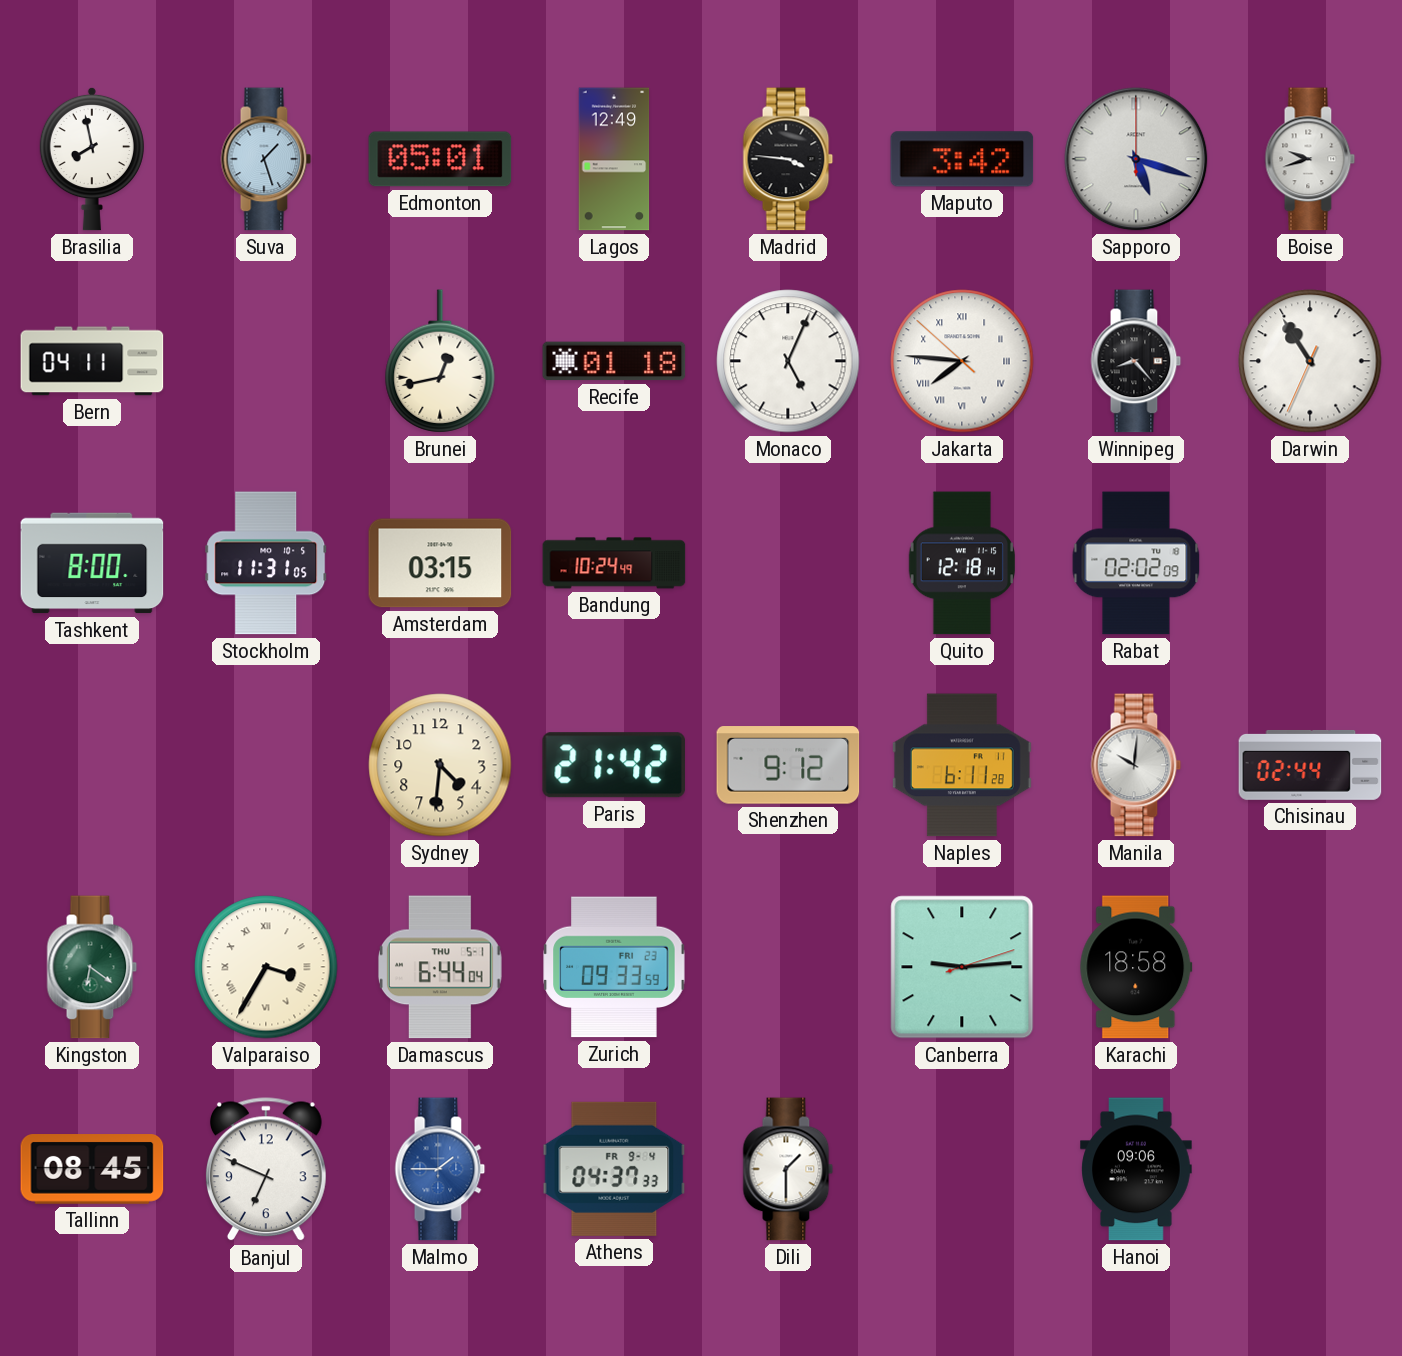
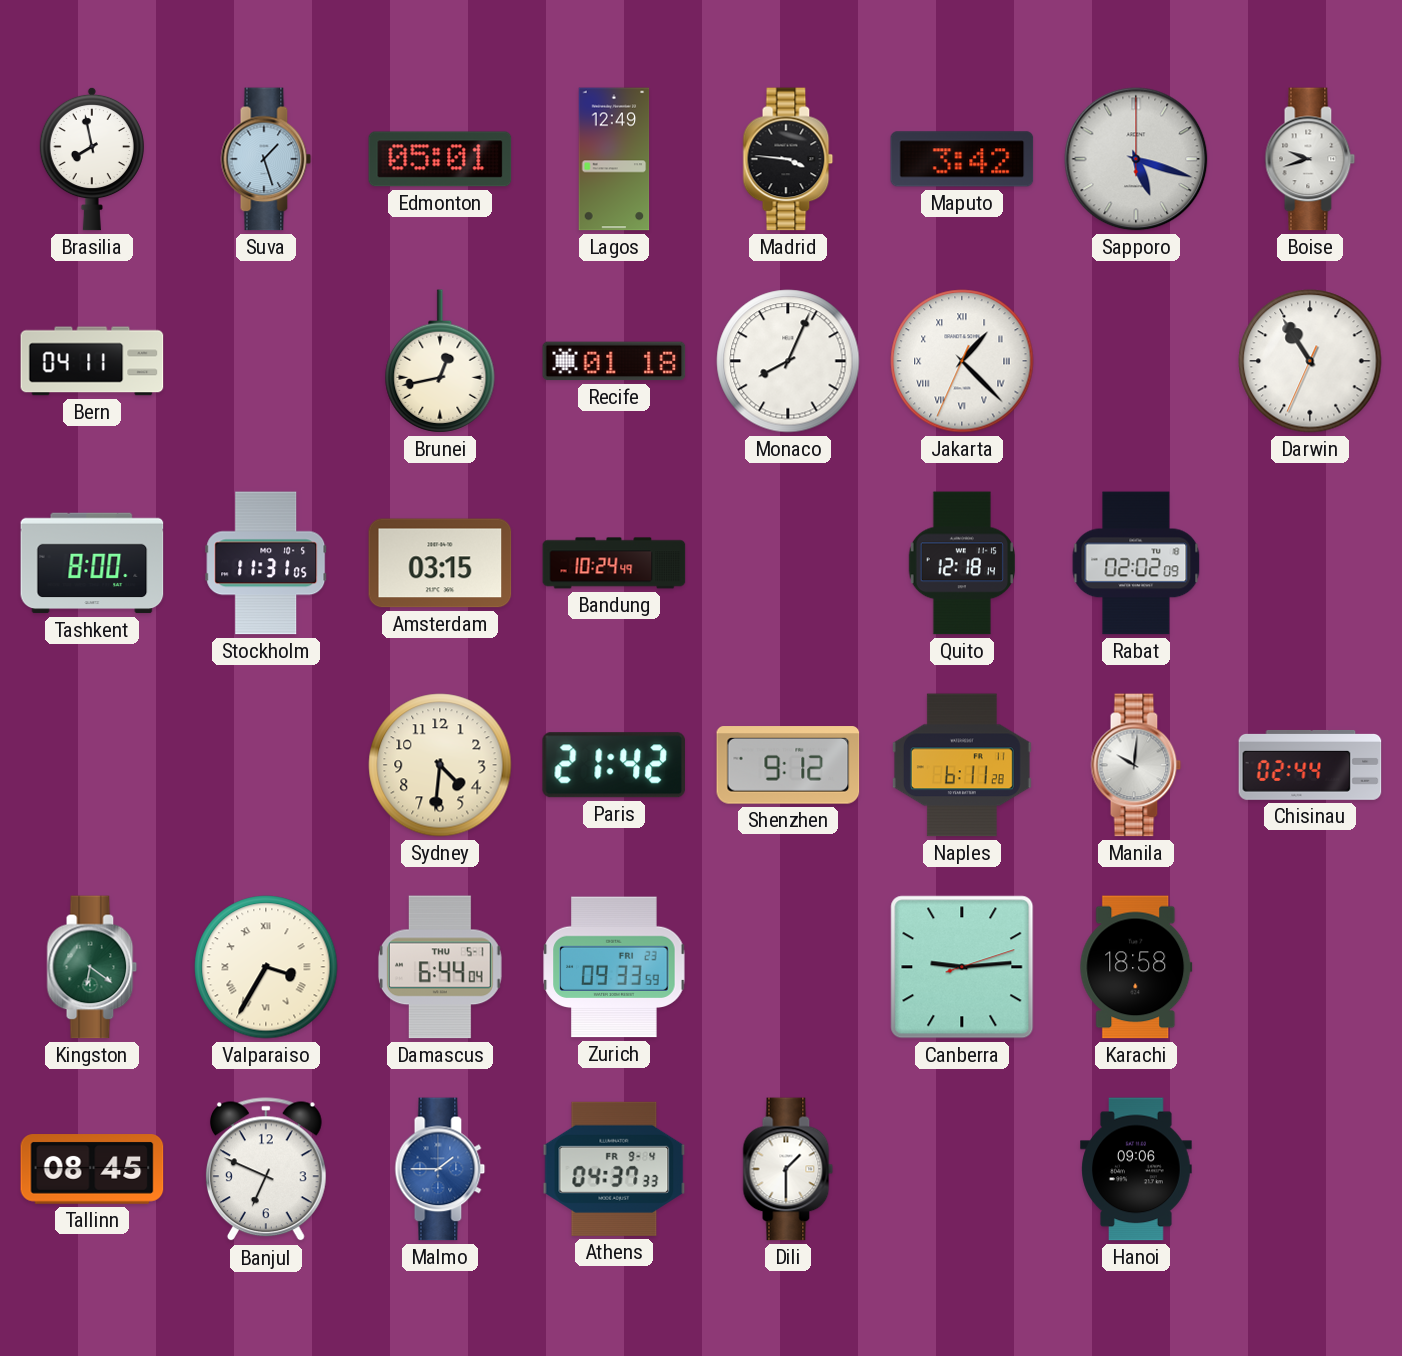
Monaco: 5:04 -> 8:04
Jakarta: 7:45 -> 1:22
Winnipeg: 8:23 -> none
